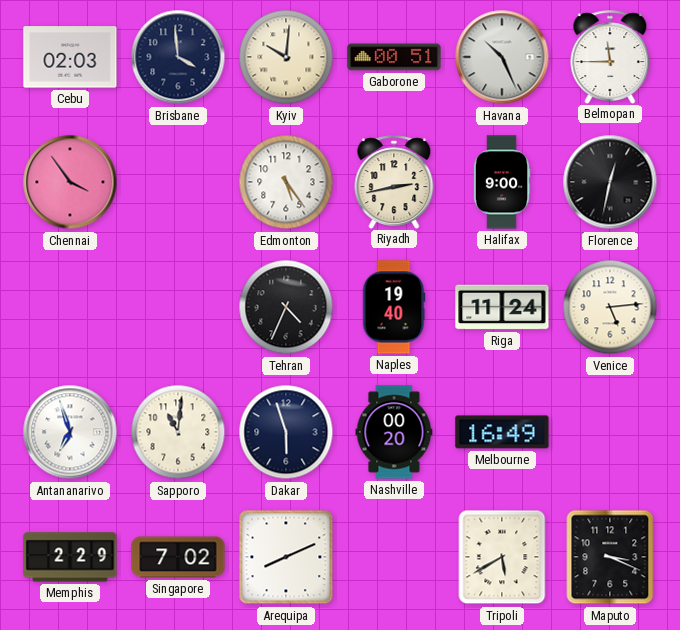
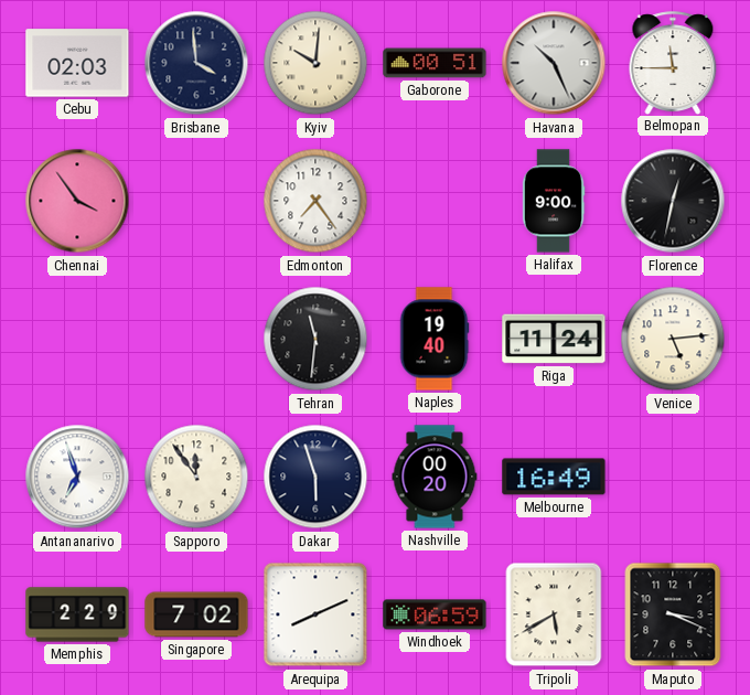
Edmonton: 5:24 -> 7:24
Riyadh: 2:43 -> none
Tehran: 4:34 -> 11:31
Sapporo: 11:01 -> 11:54
Windhoek: none -> 06:59
